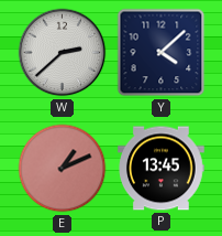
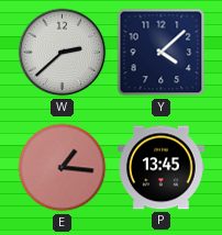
E: 1:11 -> 1:16
